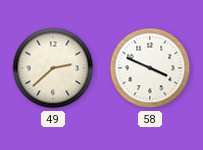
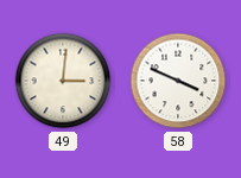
49: 2:38 -> 3:01
